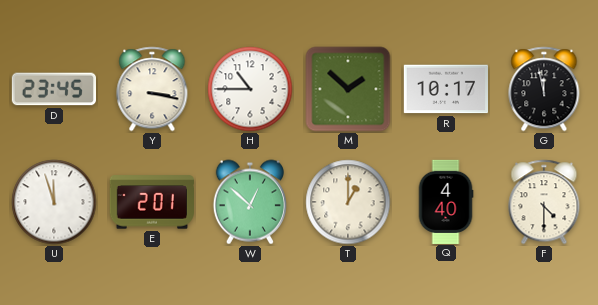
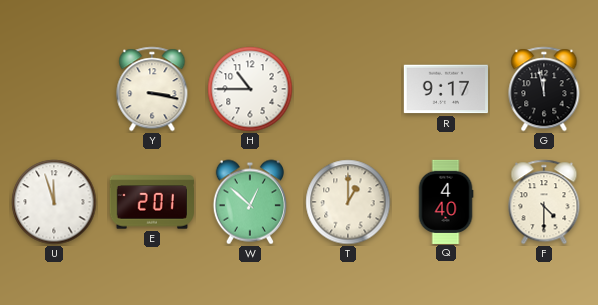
D: 23:45 -> none
M: 1:52 -> none
R: 10:17 -> 9:17
